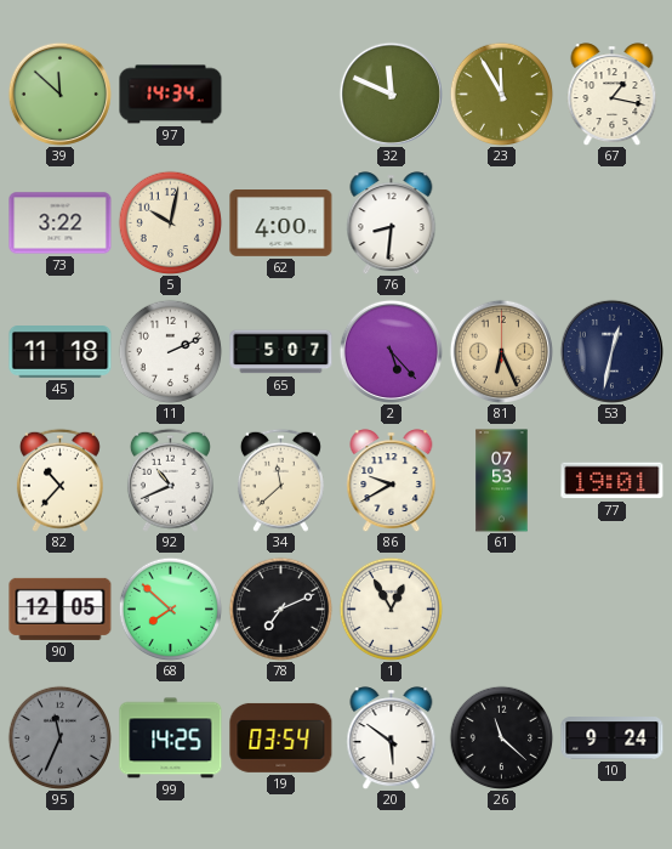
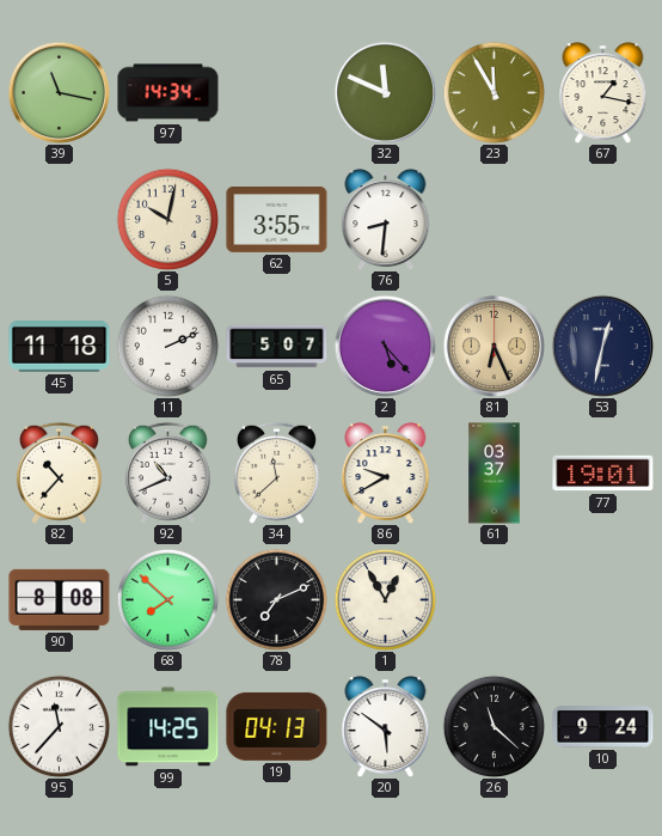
39: 11:52 -> 11:17
73: 3:22 -> none
62: 4:00 -> 3:55
61: 07:53 -> 03:37
90: 12:05 -> 8:08
95: 11:34 -> 11:37
95 dial: grey -> white
19: 03:54 -> 04:13
